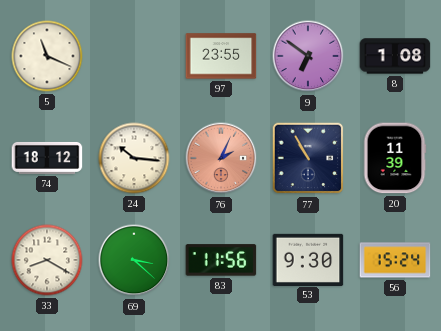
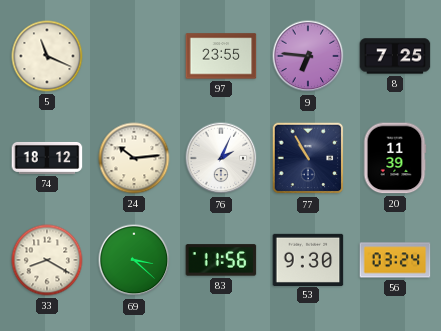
9: 6:51 -> 6:46
8: 1:08 -> 7:25
24: 10:16 -> 10:14
76 dial: salmon -> white
56: 15:24 -> 03:24
